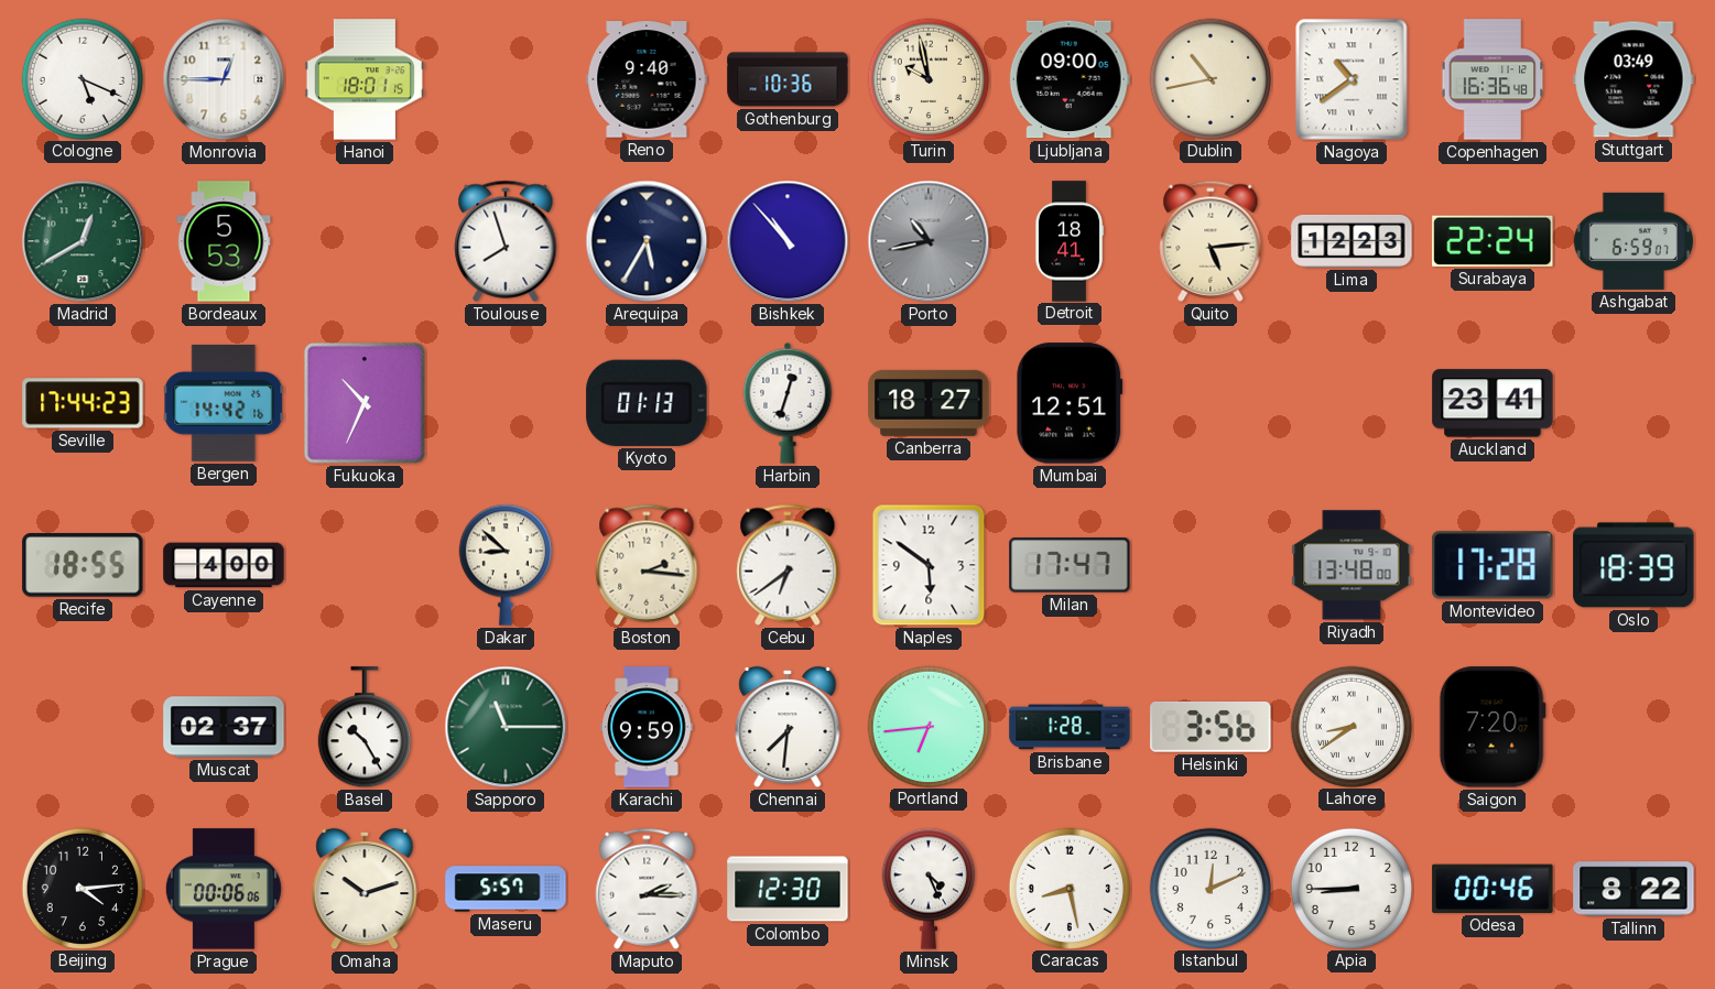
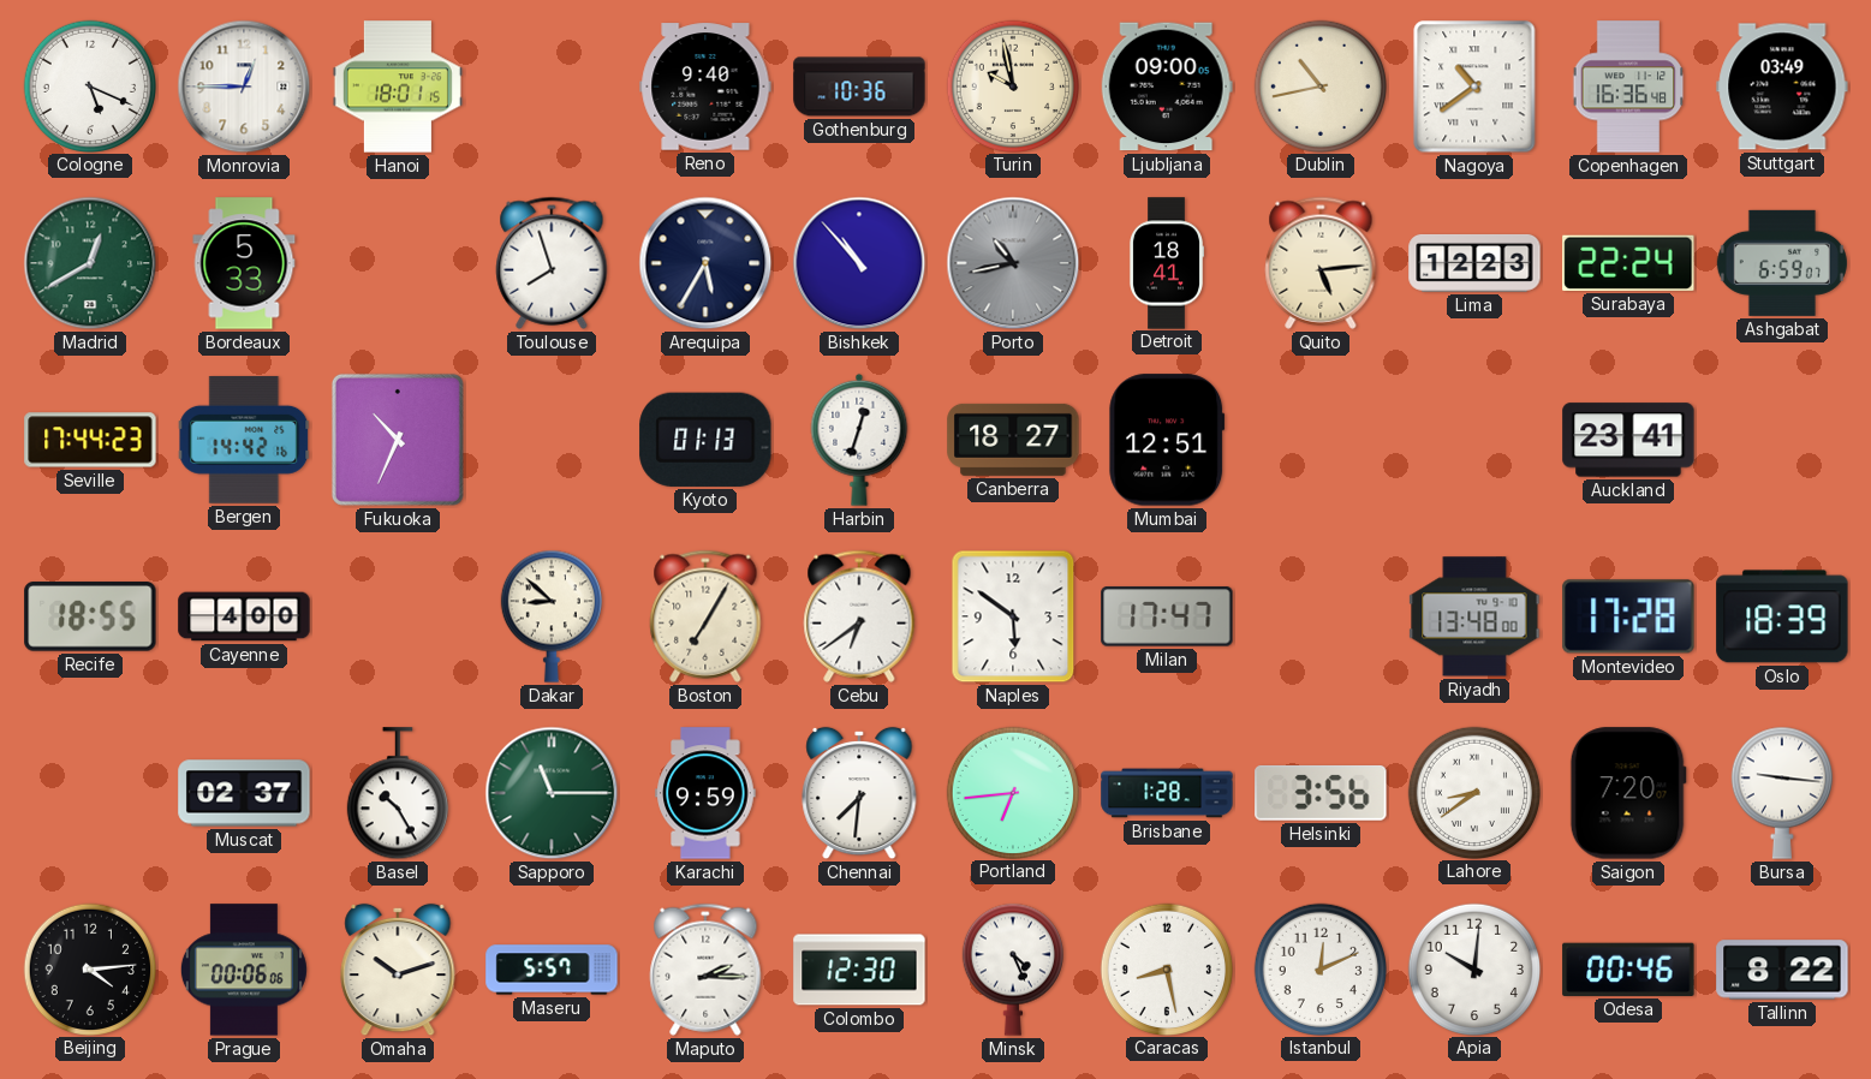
Bordeaux: 5:53 -> 5:33
Boston: 2:16 -> 7:05
Bursa: none -> 9:16
Apia: 8:45 -> 10:01
